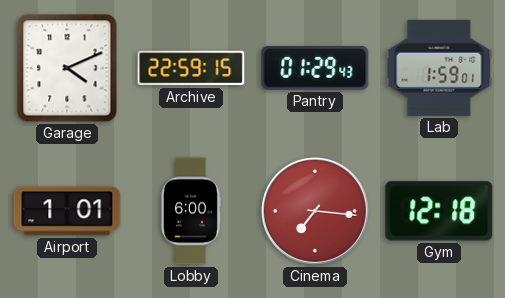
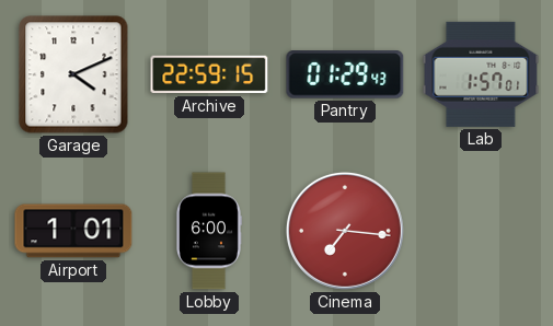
Lab: 1:59 -> 1:57
Gym: 12:18 -> none
